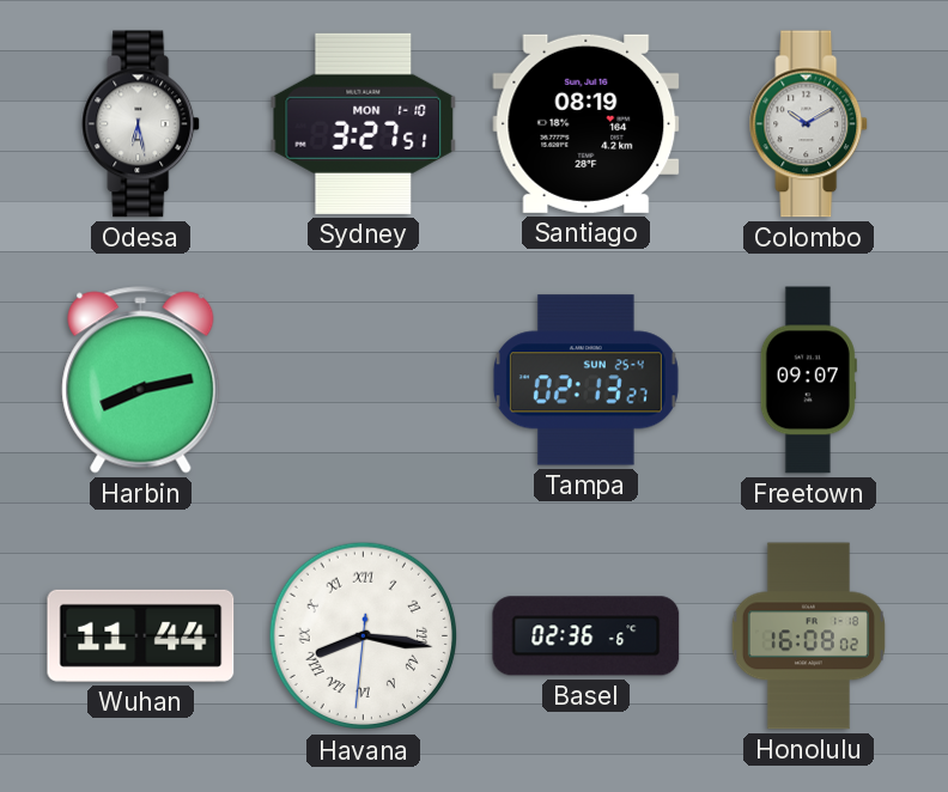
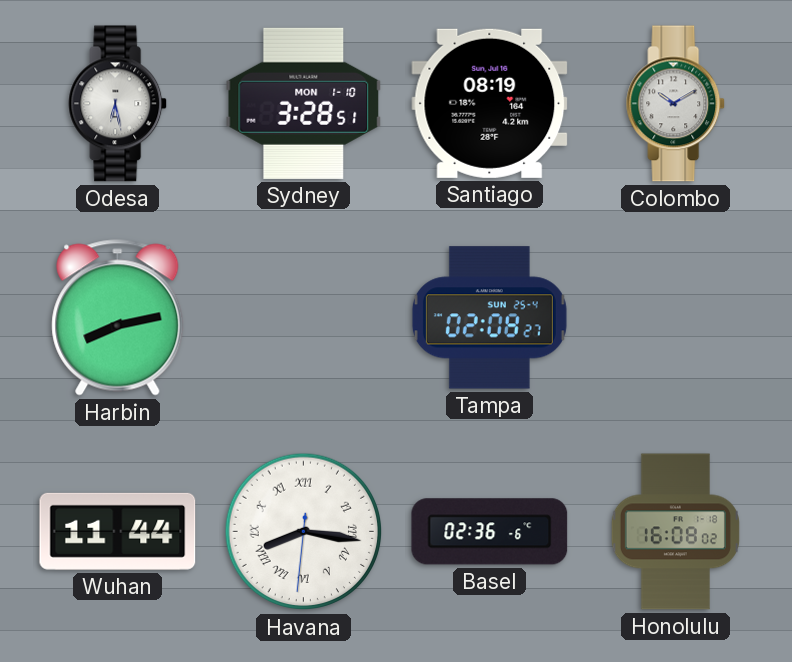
Sydney: 3:27 -> 3:28
Tampa: 02:13 -> 02:08
Freetown: 09:07 -> none
